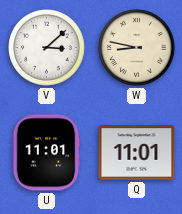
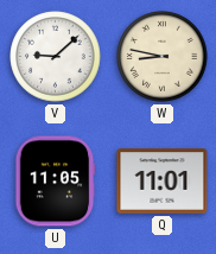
V: 3:08 -> 9:08
U: 11:01 -> 11:05
